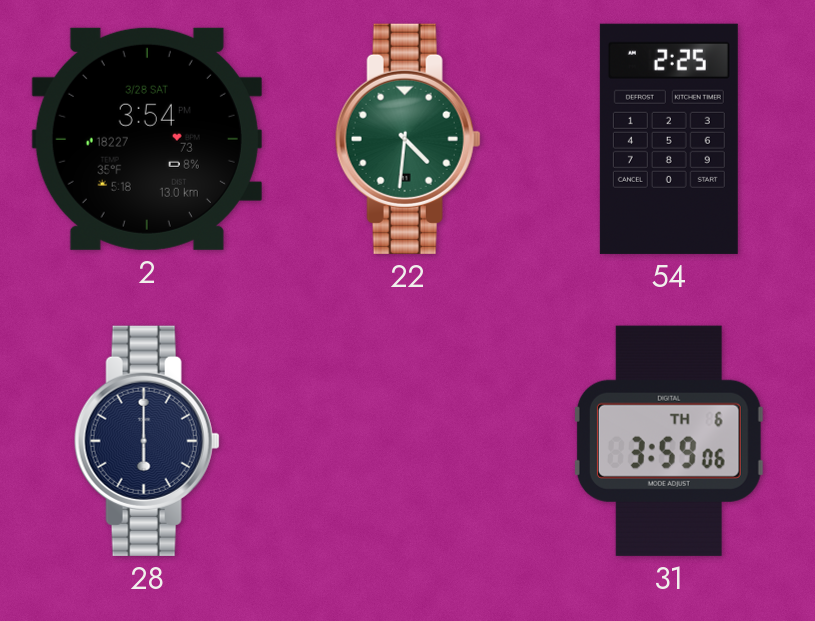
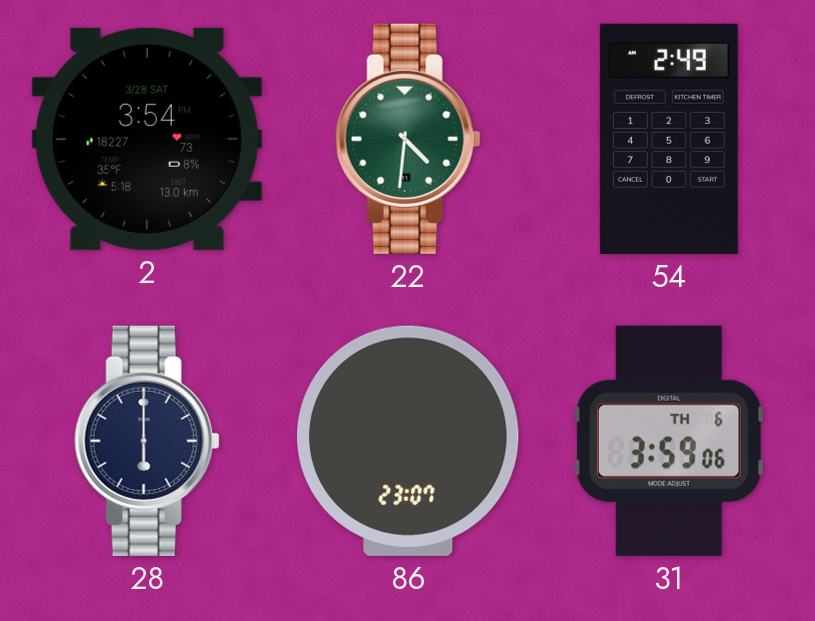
54: 2:25 -> 2:49
86: none -> 23:07
